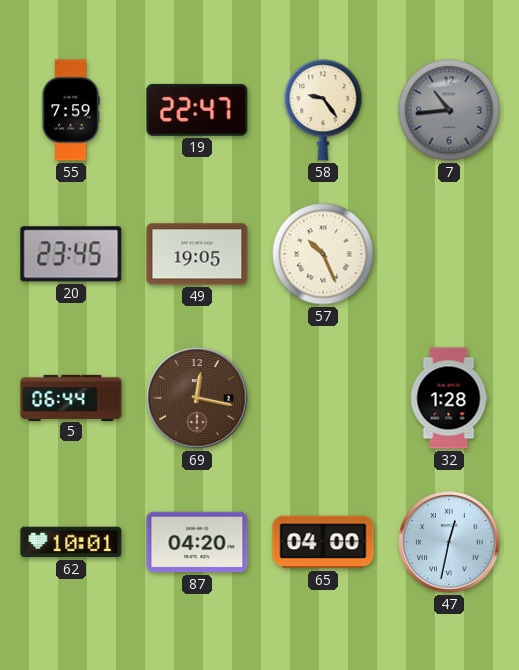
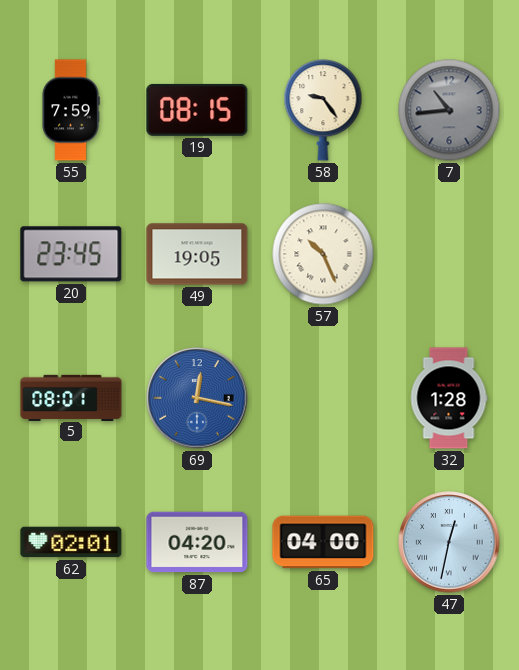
19: 22:47 -> 08:15
5: 06:44 -> 08:01
69 dial: brown -> blue
62: 10:01 -> 02:01
